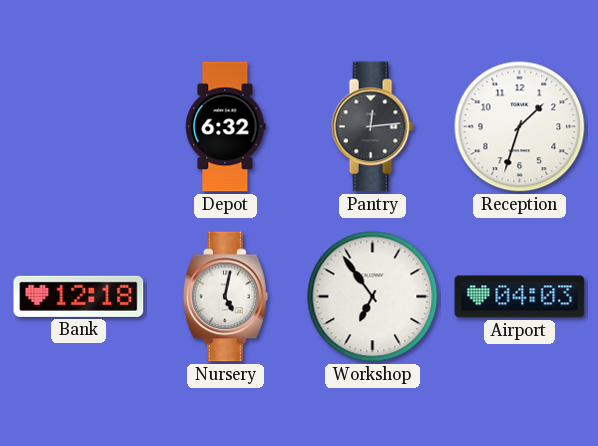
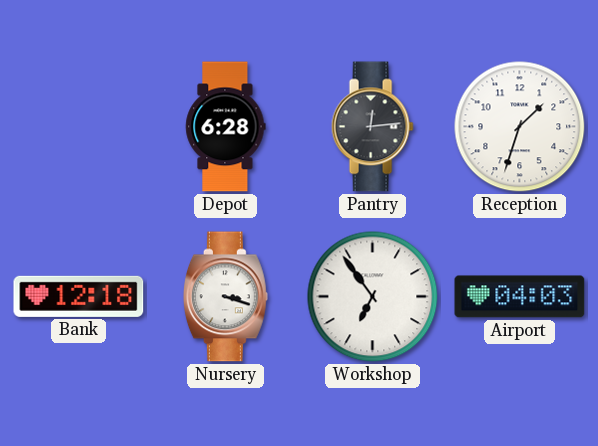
Depot: 6:32 -> 6:28
Nursery: 5:02 -> 3:18
